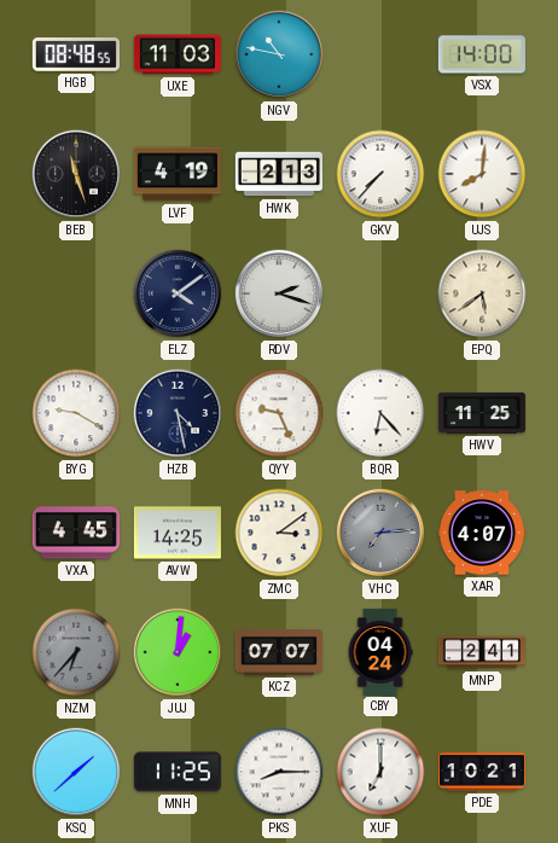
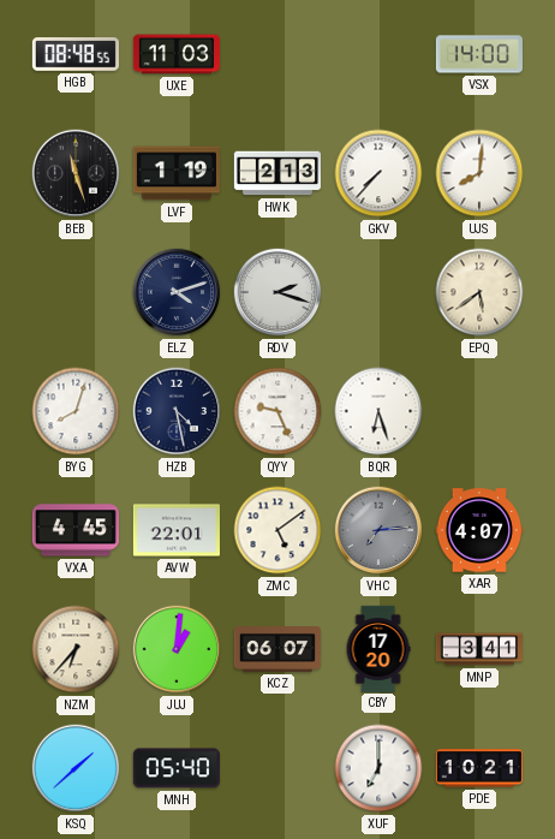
NGV: 10:47 -> none
LVF: 4:19 -> 1:19
ELZ: 4:09 -> 4:12
BYG: 9:20 -> 8:03
BQR: 6:23 -> 6:27
HWV: 11:25 -> none
AVW: 14:25 -> 22:01
ZMC: 3:09 -> 5:09
NZM dial: grey -> cream
KCZ: 07:07 -> 06:07
CBY: 04:24 -> 17:20
MNP: 2:41 -> 3:41
MNH: 11:25 -> 05:40
PKS: 8:15 -> none
